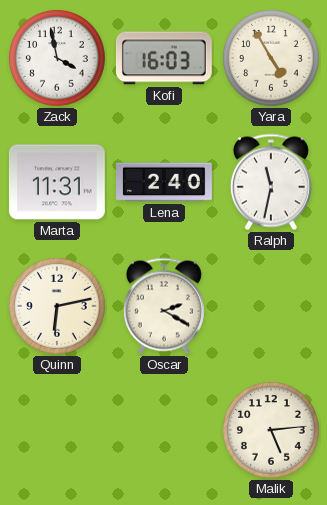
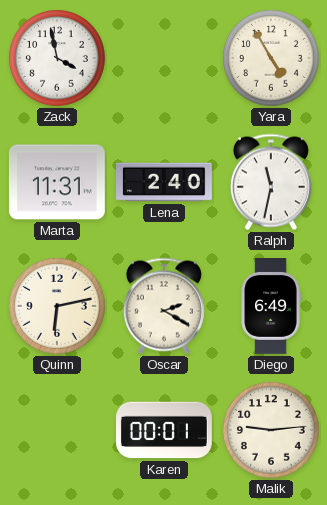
Kofi: 16:03 -> none
Diego: none -> 6:49
Karen: none -> 00:01
Malik: 5:14 -> 9:14
